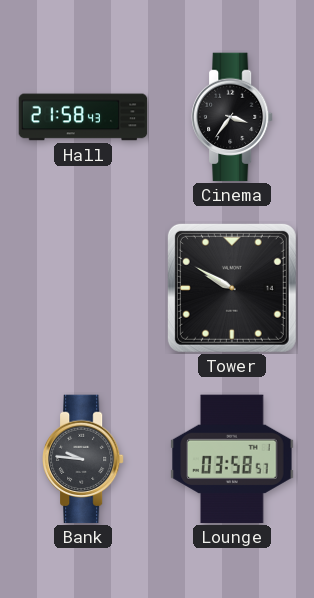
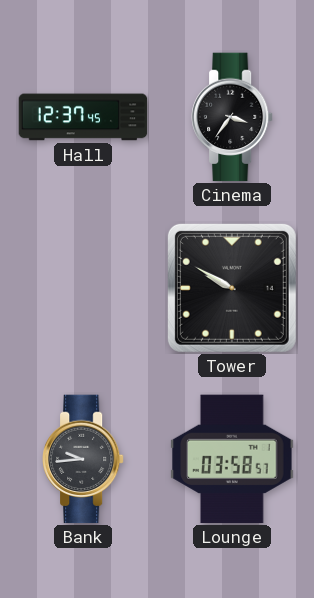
Hall: 21:58 -> 12:37
Bank: 9:46 -> 9:44
